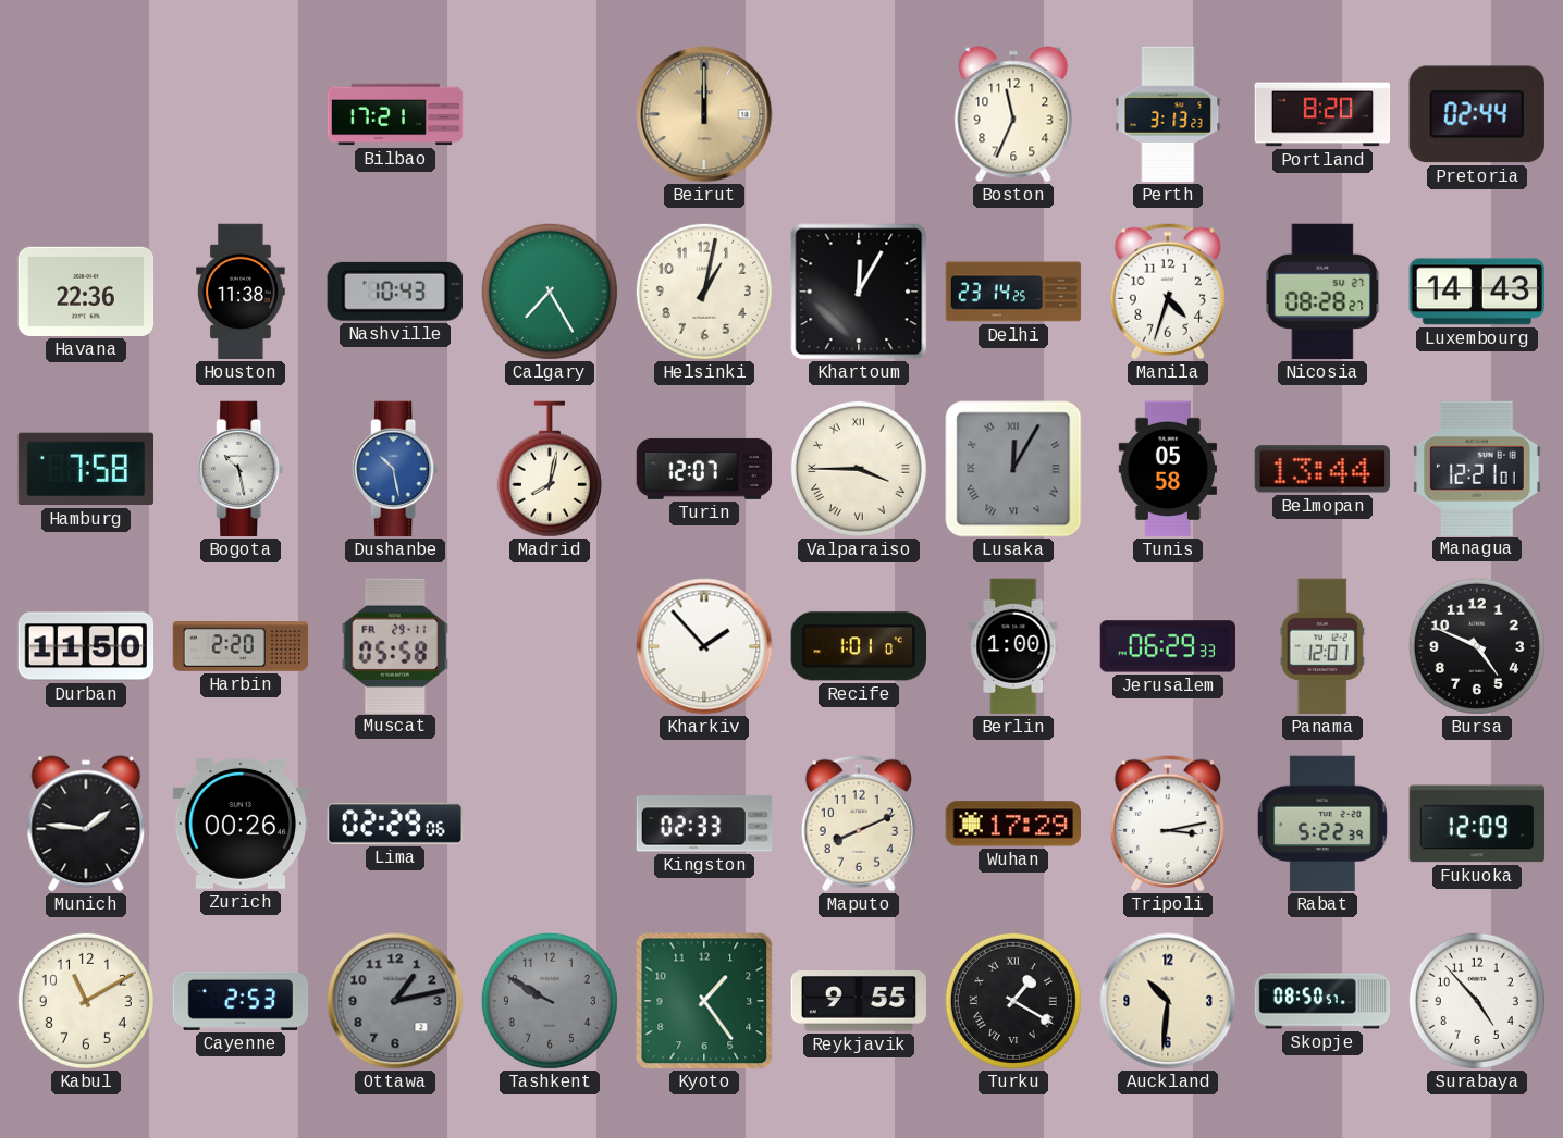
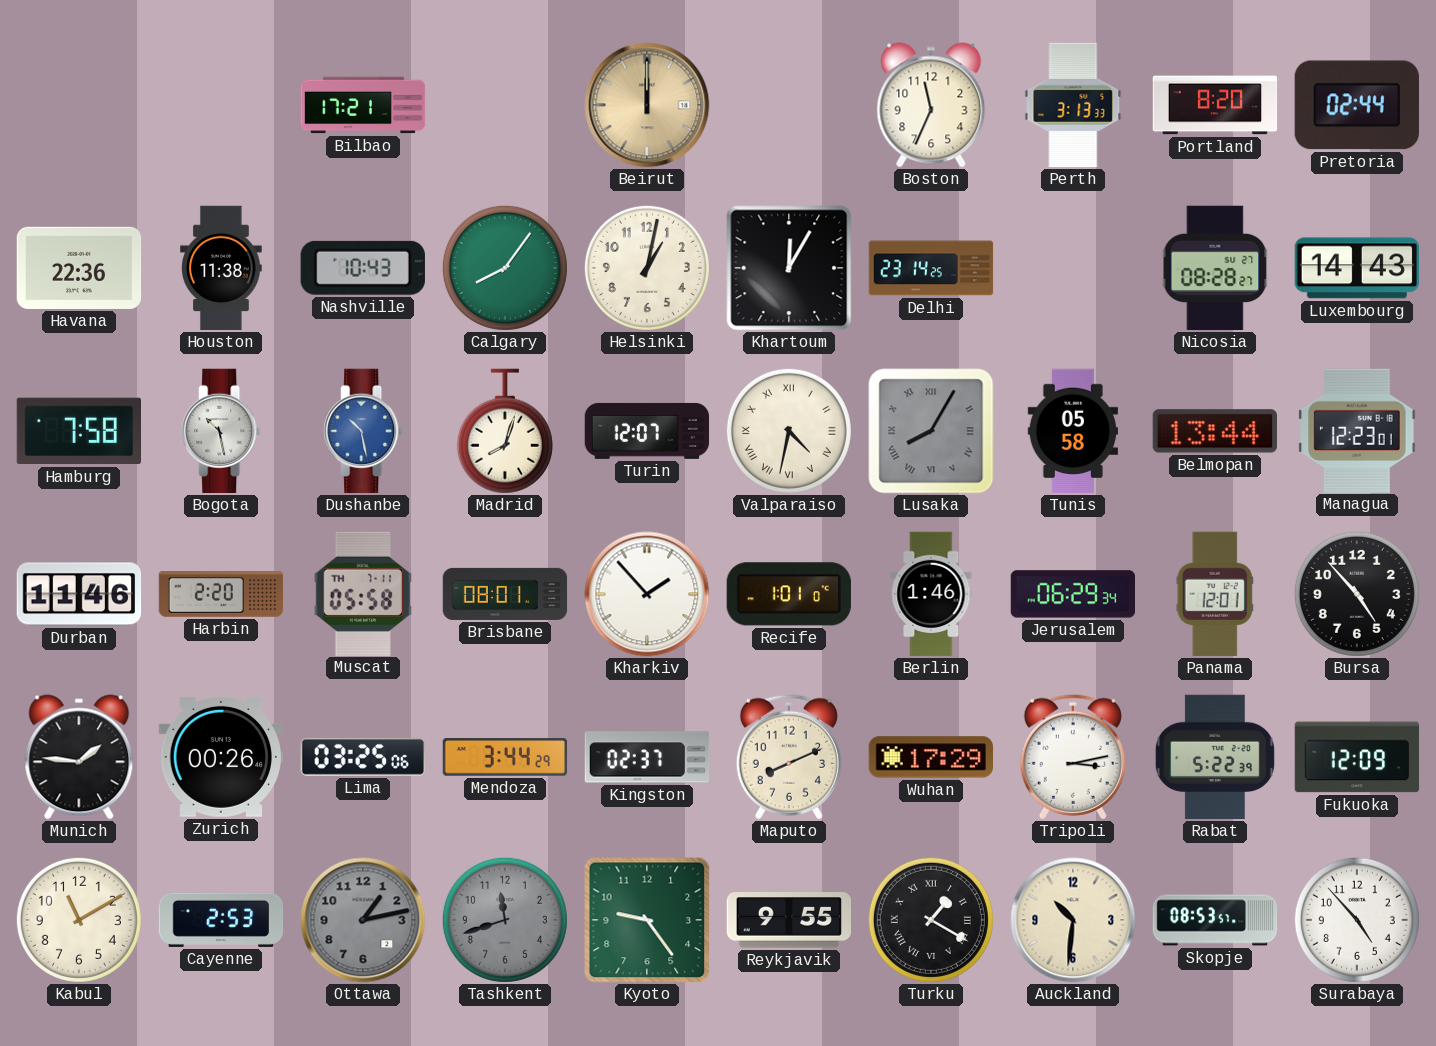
Perth: 3:13:23 -> 3:13:33
Calgary: 7:25 -> 8:06
Manila: 4:33 -> none
Madrid: 8:02 -> 8:03
Valparaiso: 3:45 -> 4:32
Lusaka: 12:05 -> 8:05
Managua: 12:21 -> 12:23
Durban: 11:50 -> 11:46
Muscat date: FR 29-11 -> TH 7-11
Brisbane: none -> 08:01
Berlin: 1:00 -> 1:46
Jerusalem: 06:29:33 -> 06:29:34
Bursa: 4:49 -> 4:53
Lima: 02:29 -> 03:25
Mendoza: none -> 3:44
Kingston: 02:33 -> 02:37
Tashkent: 9:50 -> 11:42
Kyoto: 1:24 -> 9:24
Skopje: 08:50 -> 08:53
